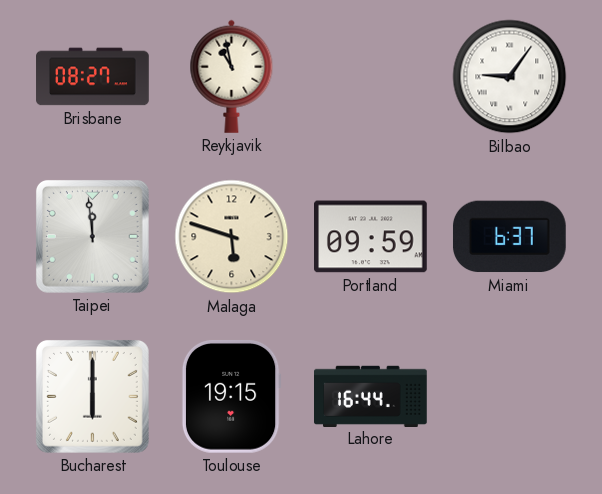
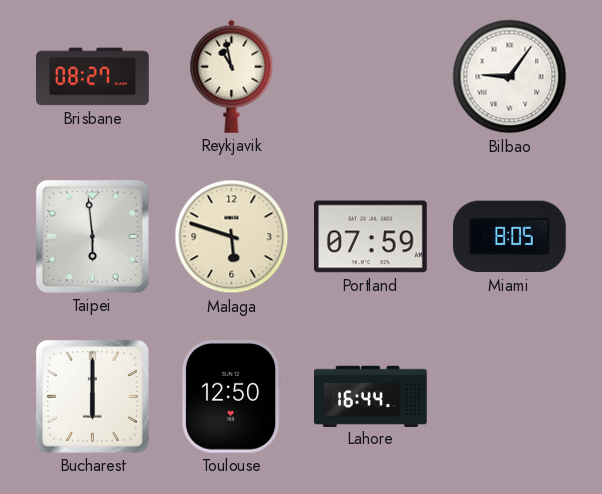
Taipei: 11:59 -> 5:59
Portland: 09:59 -> 07:59
Miami: 6:37 -> 8:05
Toulouse: 19:15 -> 12:50
